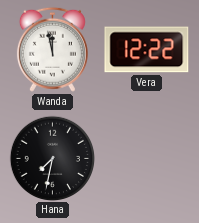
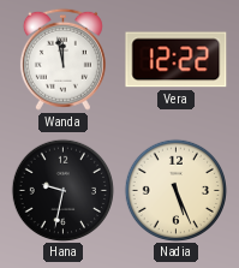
Hana: 7:32 -> 9:32
Nadia: none -> 5:26
